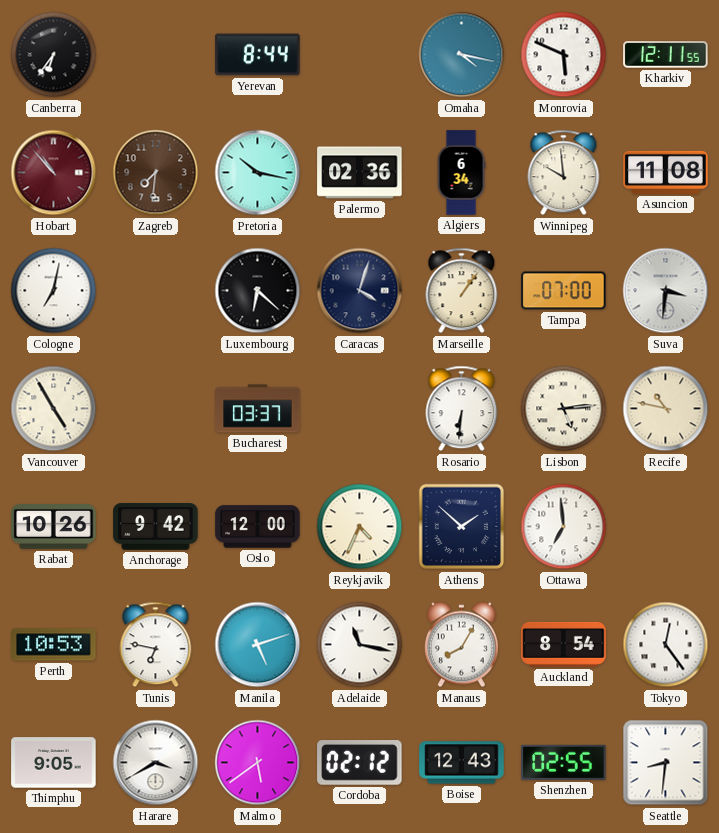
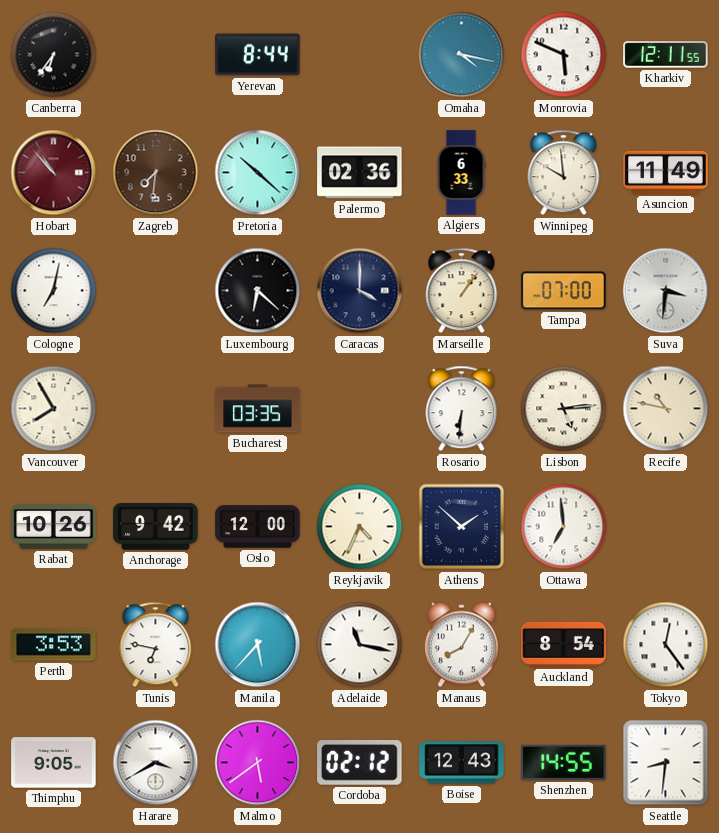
Pretoria: 10:17 -> 10:22
Algiers: 6:34 -> 6:33
Asuncion: 11:08 -> 11:49
Caracas: 4:03 -> 4:00
Vancouver: 4:55 -> 7:55
Bucharest: 03:37 -> 03:35
Perth: 10:53 -> 3:53
Manila: 5:12 -> 5:37
Shenzhen: 02:55 -> 14:55
